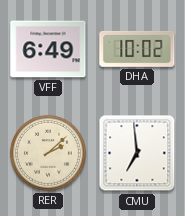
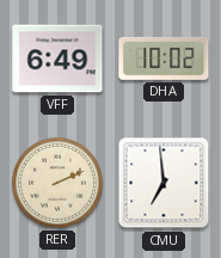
RER: 2:08 -> 2:11
